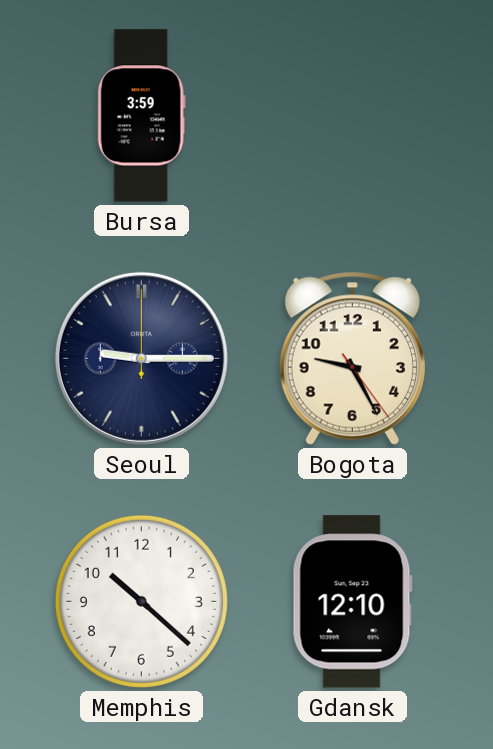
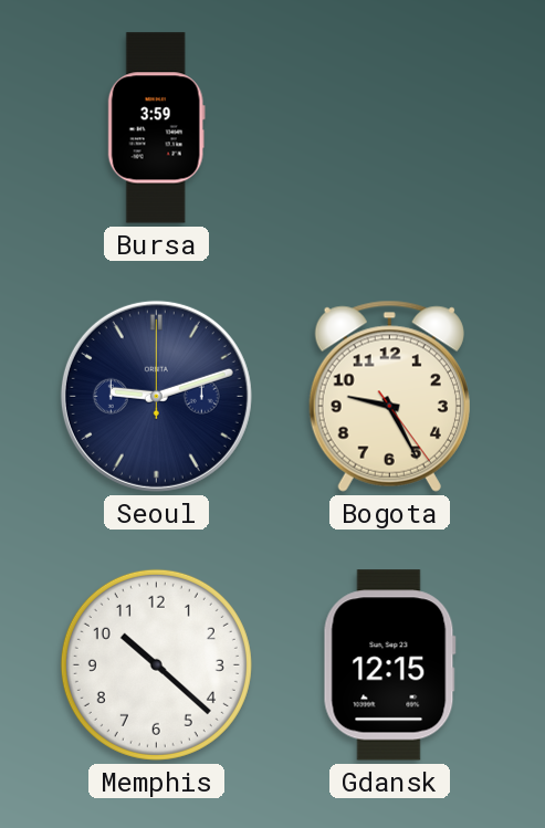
Seoul: 9:15 -> 9:12
Gdansk: 12:10 -> 12:15
